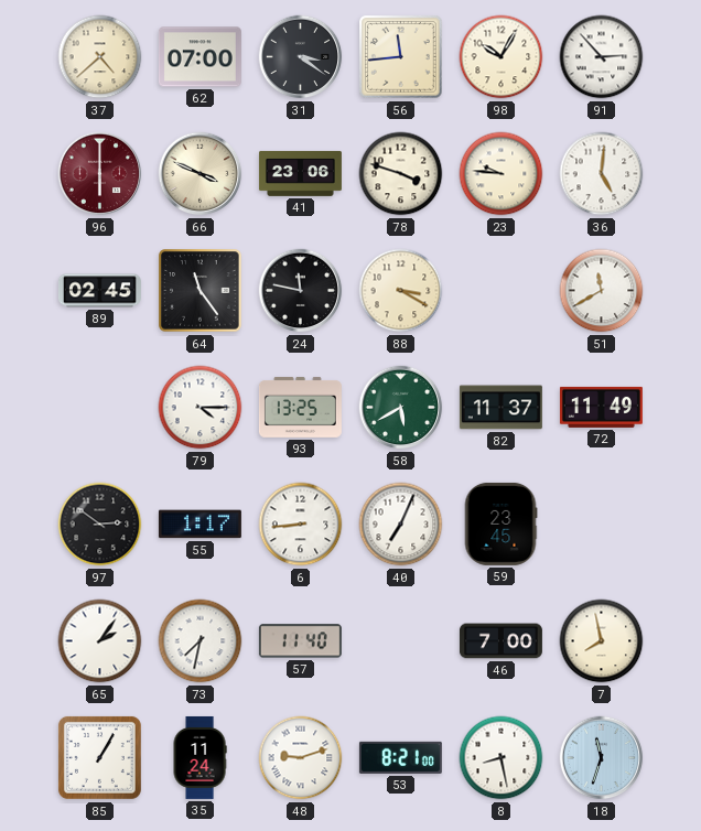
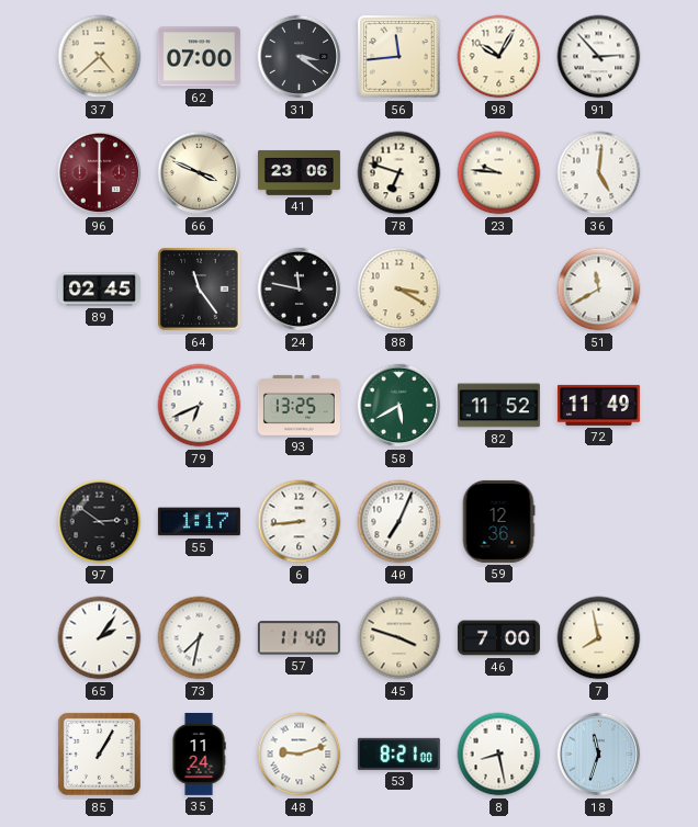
78: 3:48 -> 6:48
79: 4:15 -> 6:41
82: 11:37 -> 11:52
59: 23:45 -> 12:36
45: none -> 3:48
